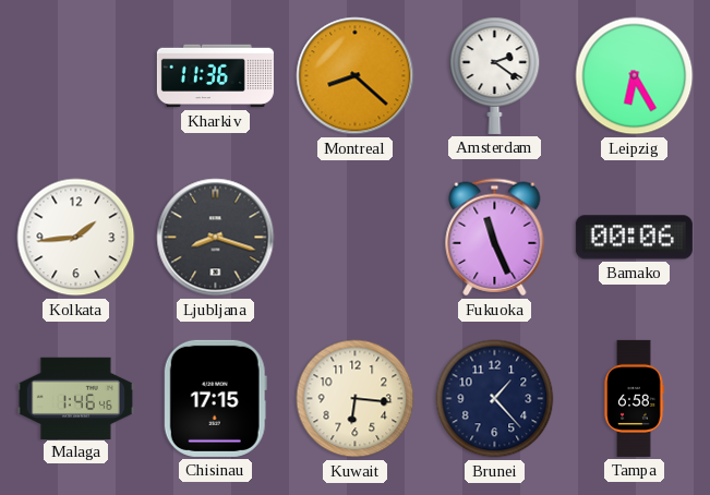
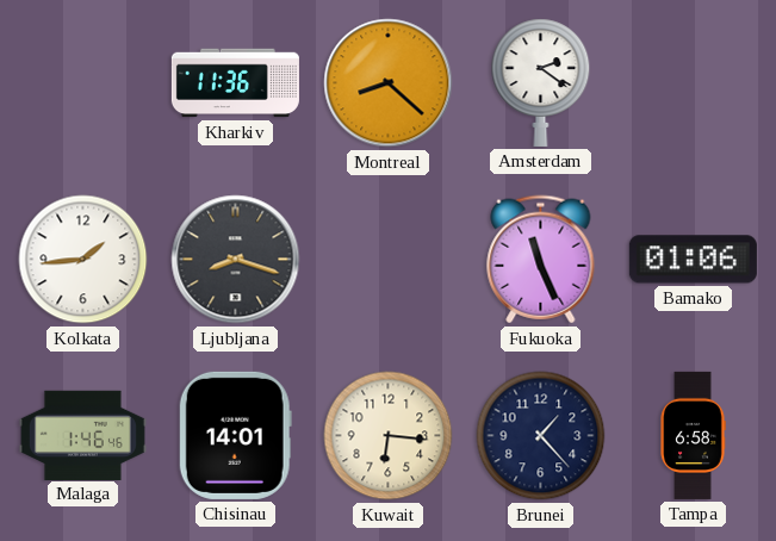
Leipzig: 6:25 -> none
Bamako: 00:06 -> 01:06
Chisinau: 17:15 -> 14:01
